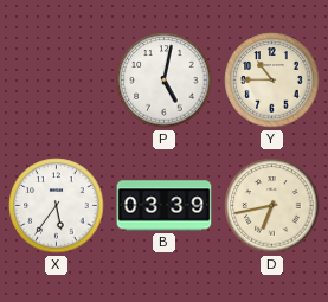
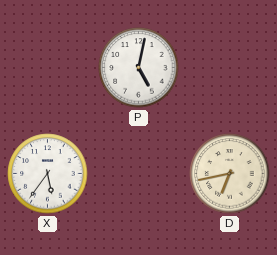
Y: 10:45 -> none
B: 03:39 -> none
